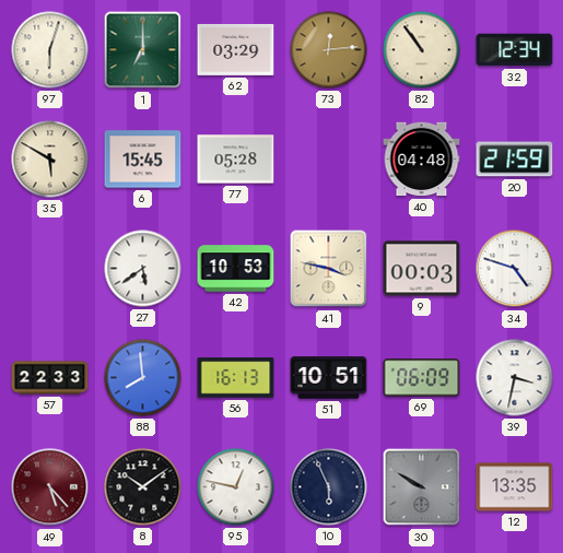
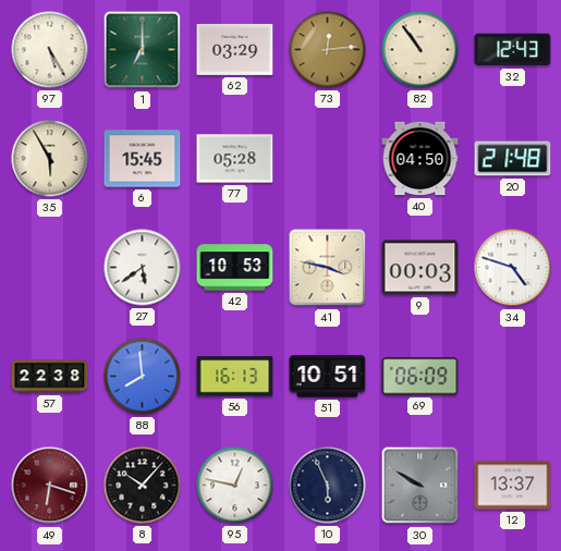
97: 6:03 -> 5:25
32: 12:34 -> 12:43
35: 5:50 -> 5:55
40: 04:48 -> 04:50
20: 21:59 -> 21:48
57: 22:33 -> 22:38
39: 3:32 -> none
49: 5:23 -> 6:18
8: 10:09 -> 10:07
12: 13:35 -> 13:37
